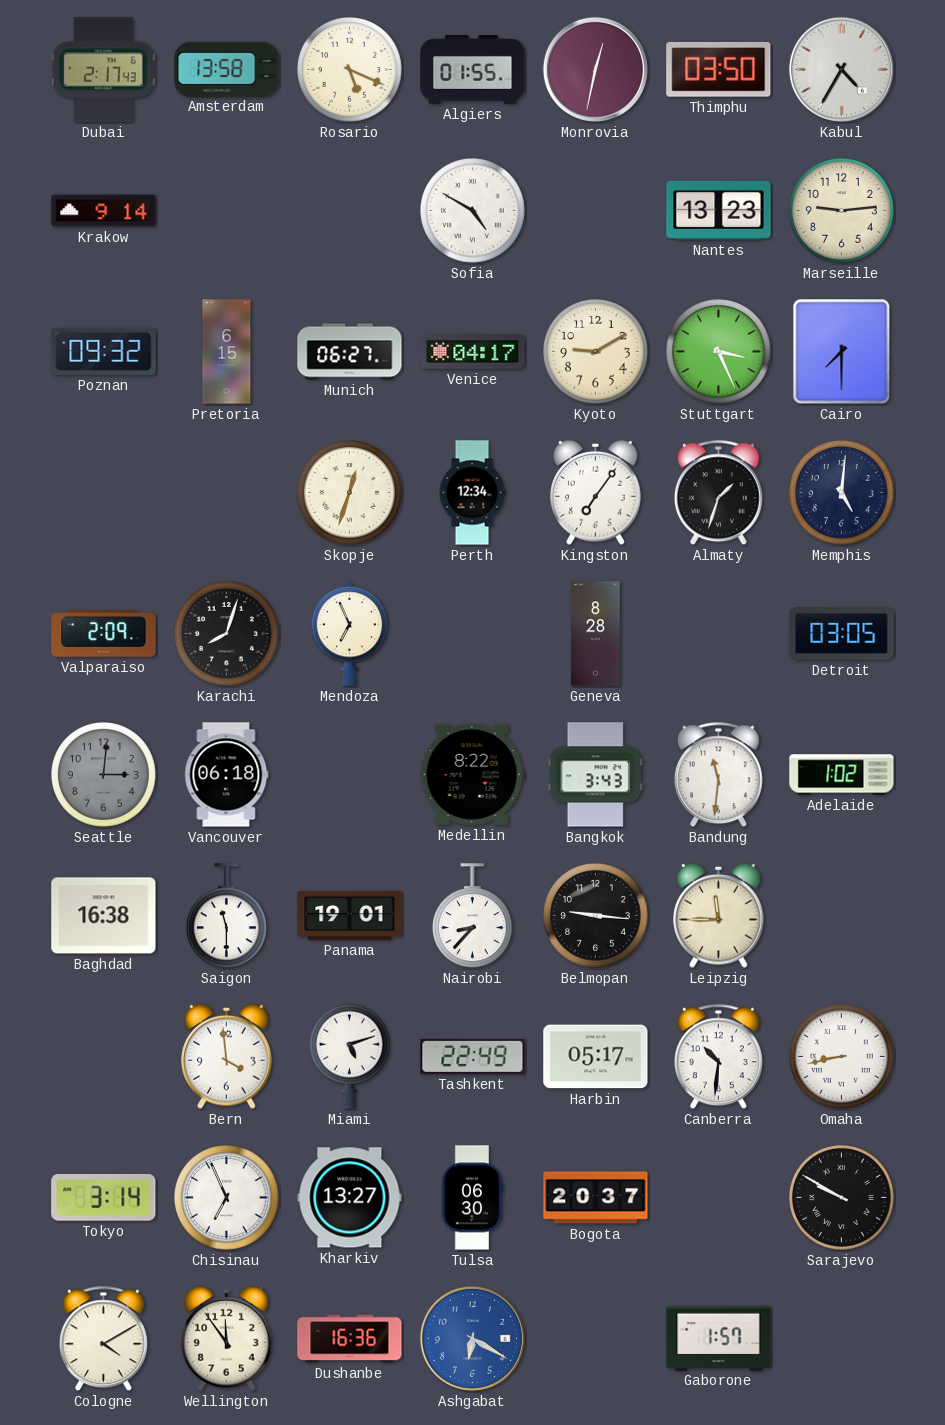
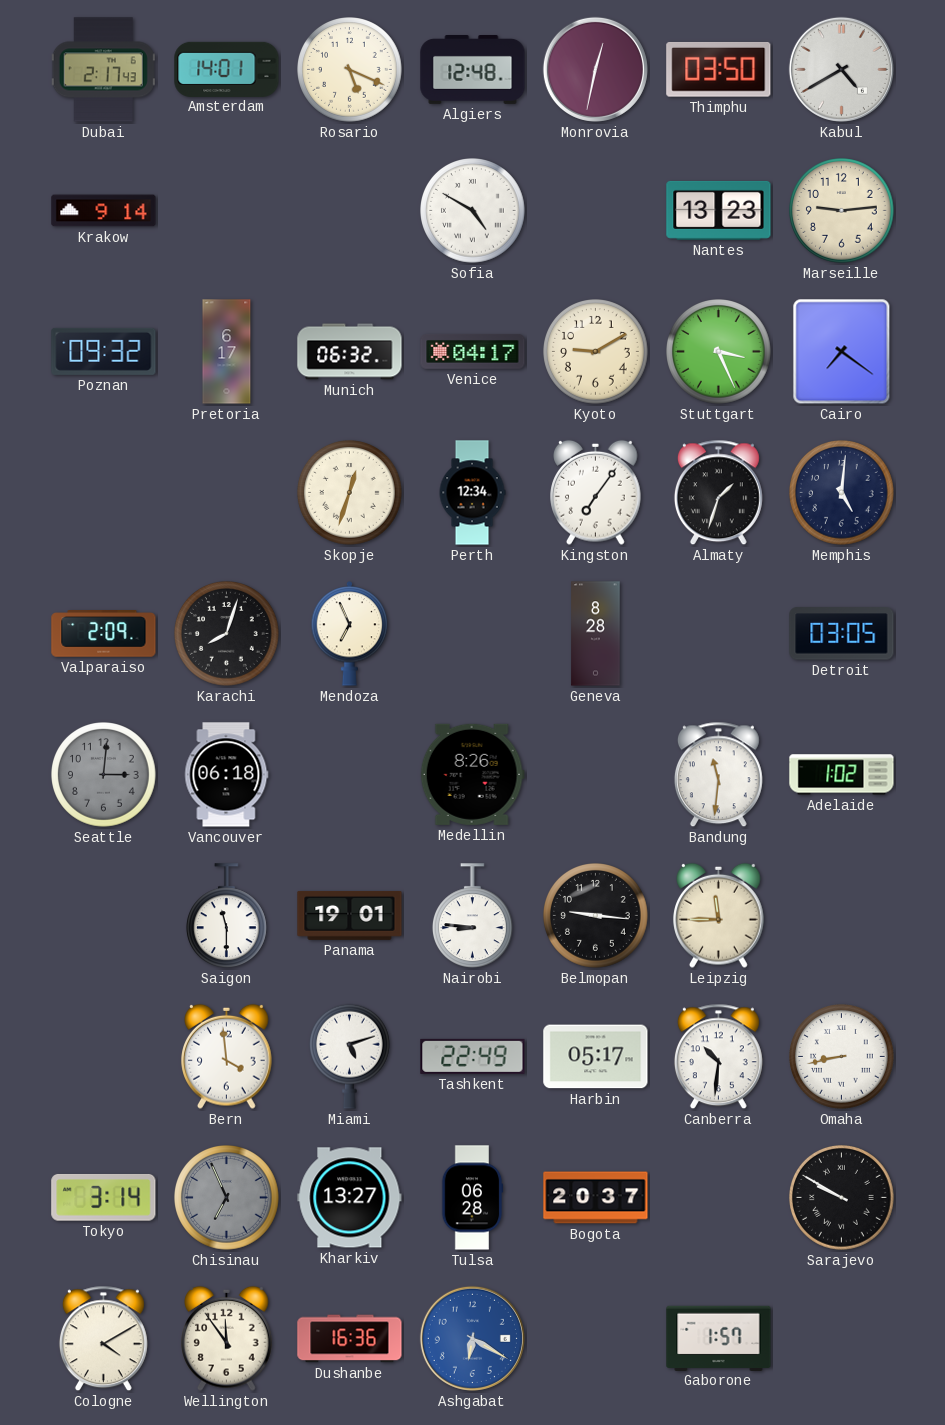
Amsterdam: 13:58 -> 14:01
Algiers: 01:55 -> 12:48
Kabul: 4:35 -> 4:40
Pretoria: 6:15 -> 6:17
Munich: 06:27 -> 06:32
Cairo: 7:30 -> 7:21
Medellin: 8:22 -> 8:26
Bangkok: 3:43 -> none
Baghdad: 16:38 -> none
Nairobi: 8:37 -> 8:46
Chisinau dial: white -> grey
Tulsa: 06:30 -> 06:28
